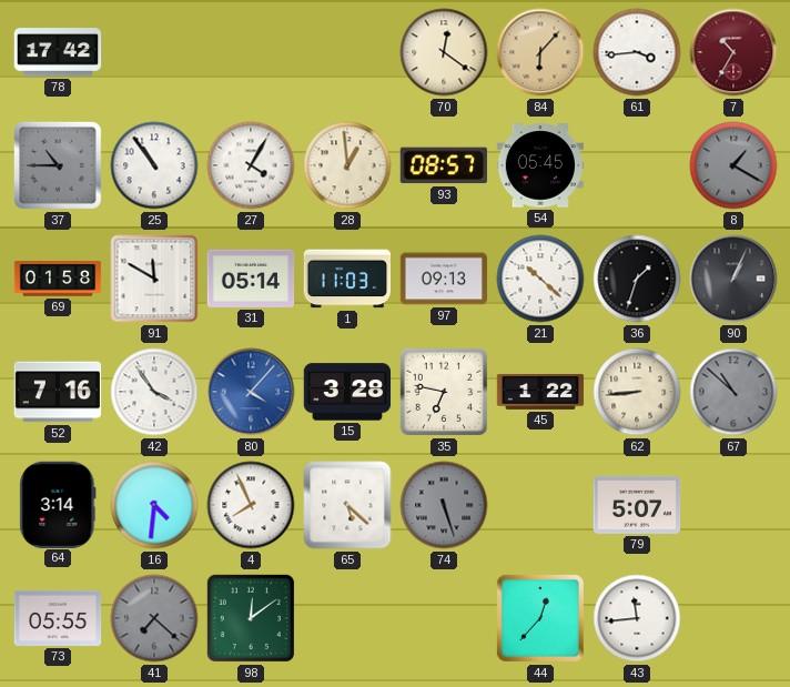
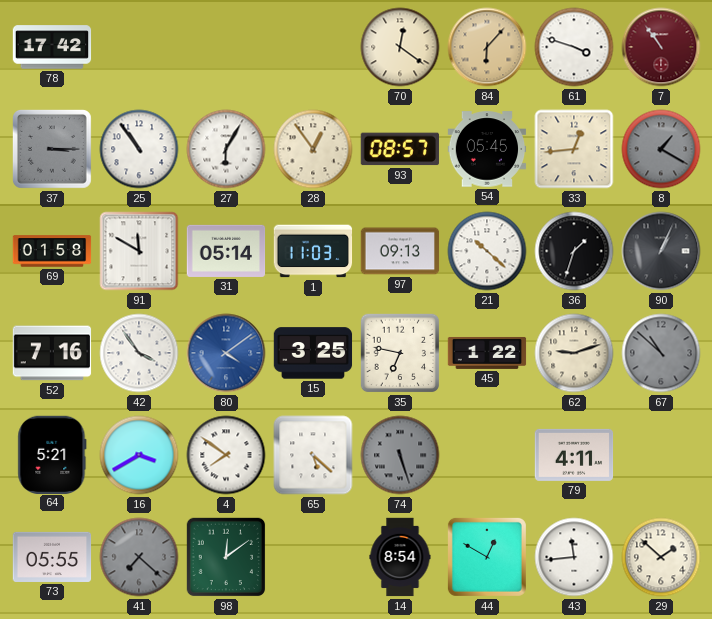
61: 3:44 -> 3:48
7: 10:35 -> 10:54
37: 10:45 -> 3:15
27: 4:05 -> 6:05
28: 12:59 -> 12:54
33: none -> 12:44
80: 4:07 -> 4:09
15: 3:28 -> 3:25
62: 8:44 -> 9:12
64: 3:14 -> 5:21
16: 4:31 -> 3:40
4: 7:56 -> 7:51
79: 5:07 -> 4:11
14: none -> 8:54
44: 12:37 -> 12:50
29: none -> 1:52
